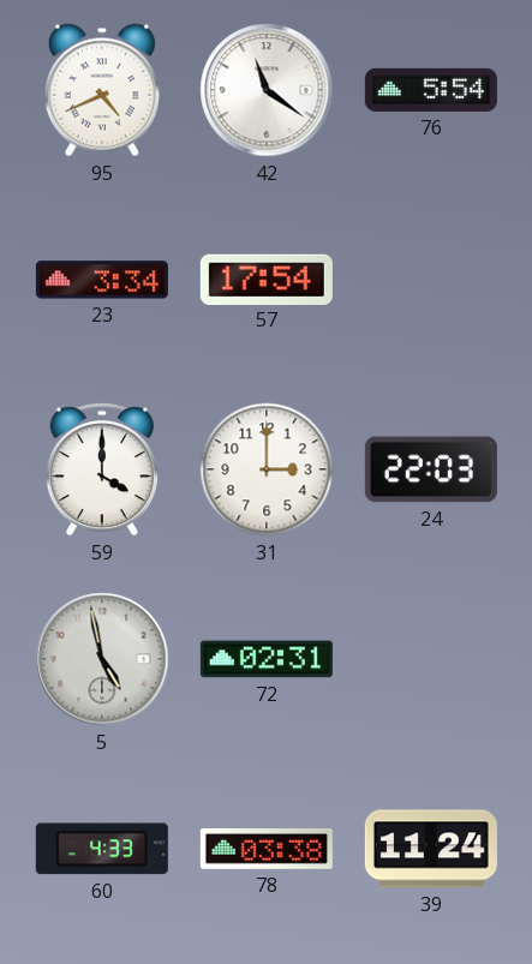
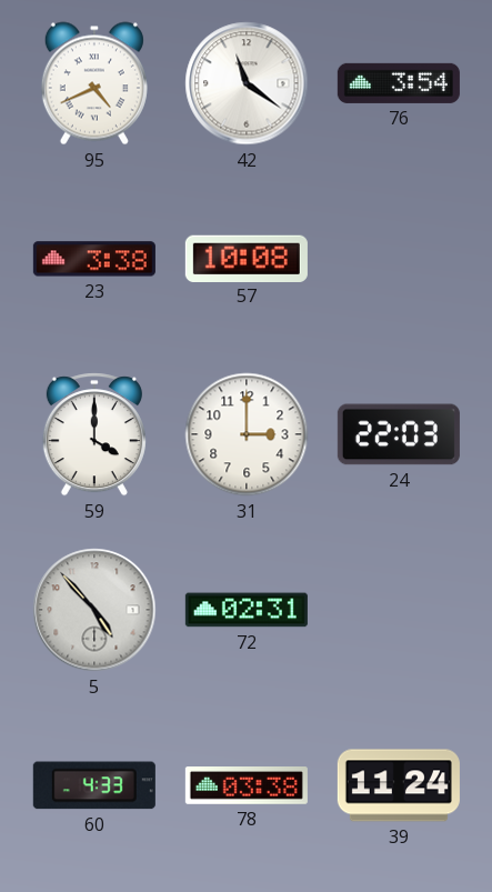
76: 5:54 -> 3:54
23: 3:34 -> 3:38
57: 17:54 -> 10:08
5: 4:58 -> 4:53
